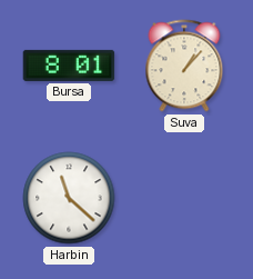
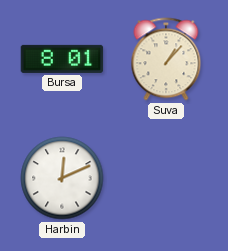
Harbin: 11:22 -> 12:11
